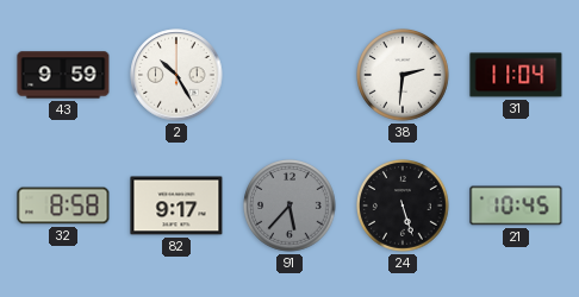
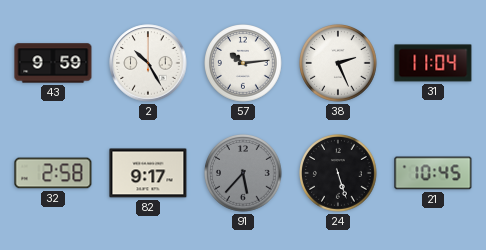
57: none -> 10:14
38: 2:31 -> 2:26
32: 8:58 -> 2:58
